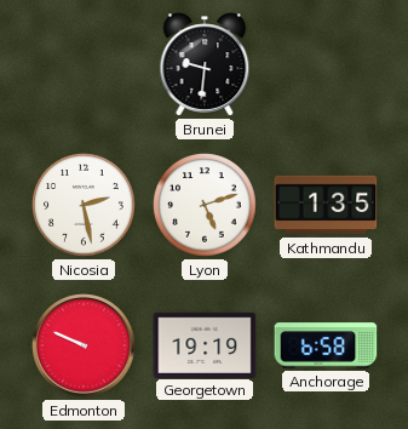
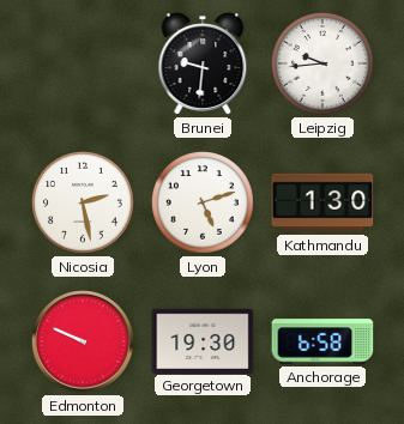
Leipzig: none -> 9:44
Kathmandu: 1:35 -> 1:30
Georgetown: 19:19 -> 19:30
